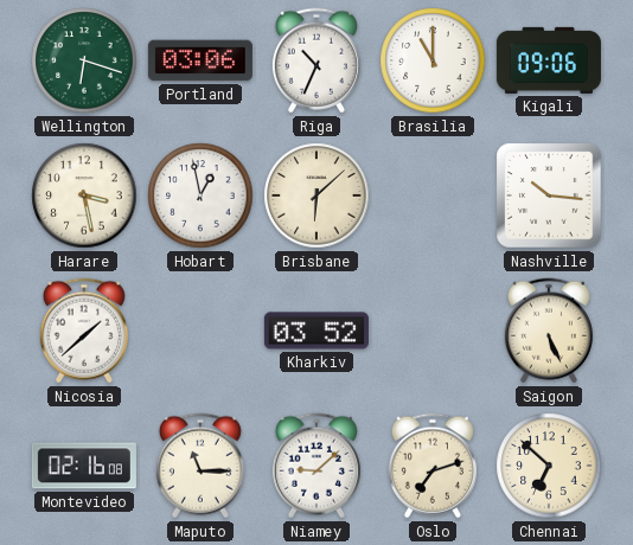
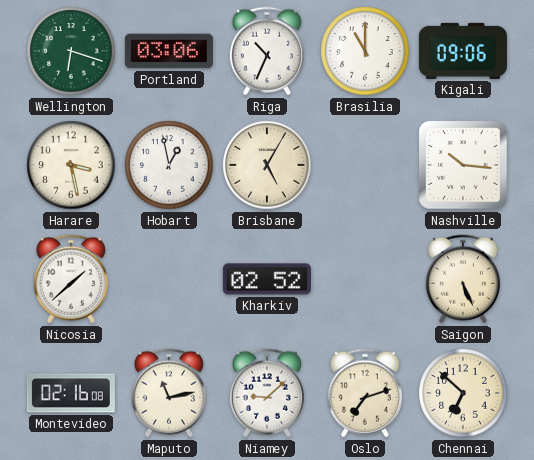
Brisbane: 6:08 -> 5:05
Kharkiv: 03:52 -> 02:52
Maputo: 11:15 -> 11:13
